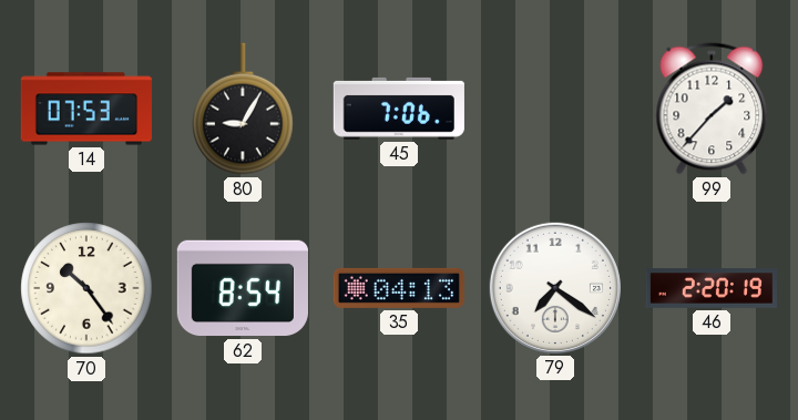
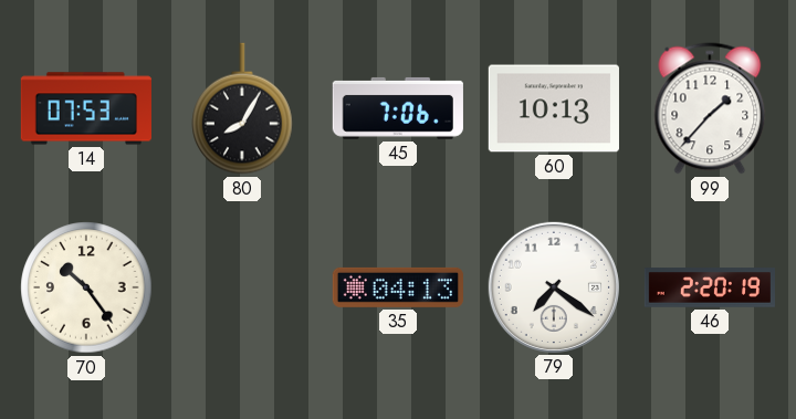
80: 9:05 -> 8:05
60: none -> 10:13
62: 8:54 -> none
